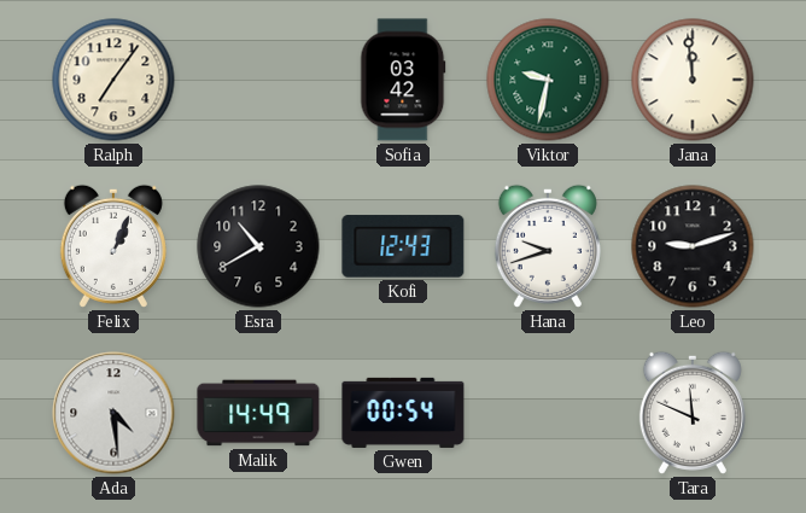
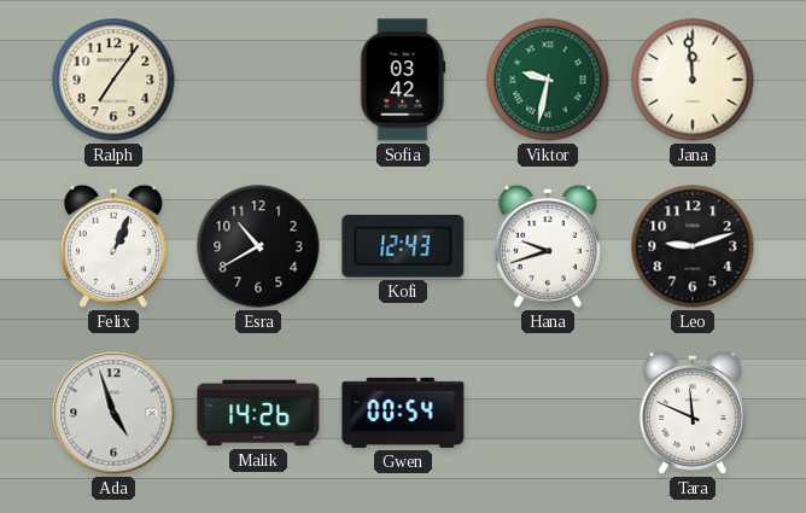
Ada: 4:29 -> 4:57
Malik: 14:49 -> 14:26
